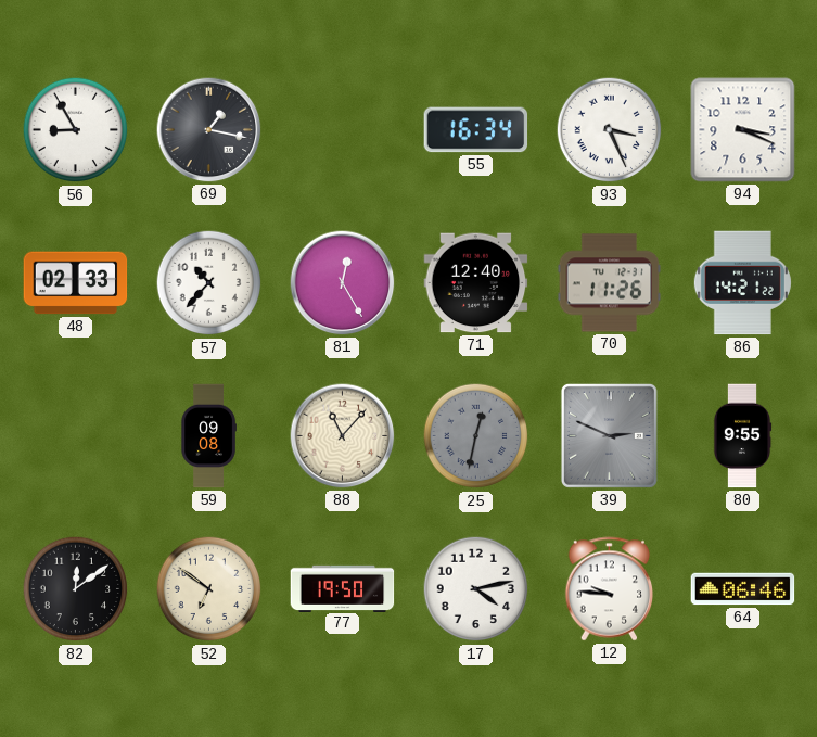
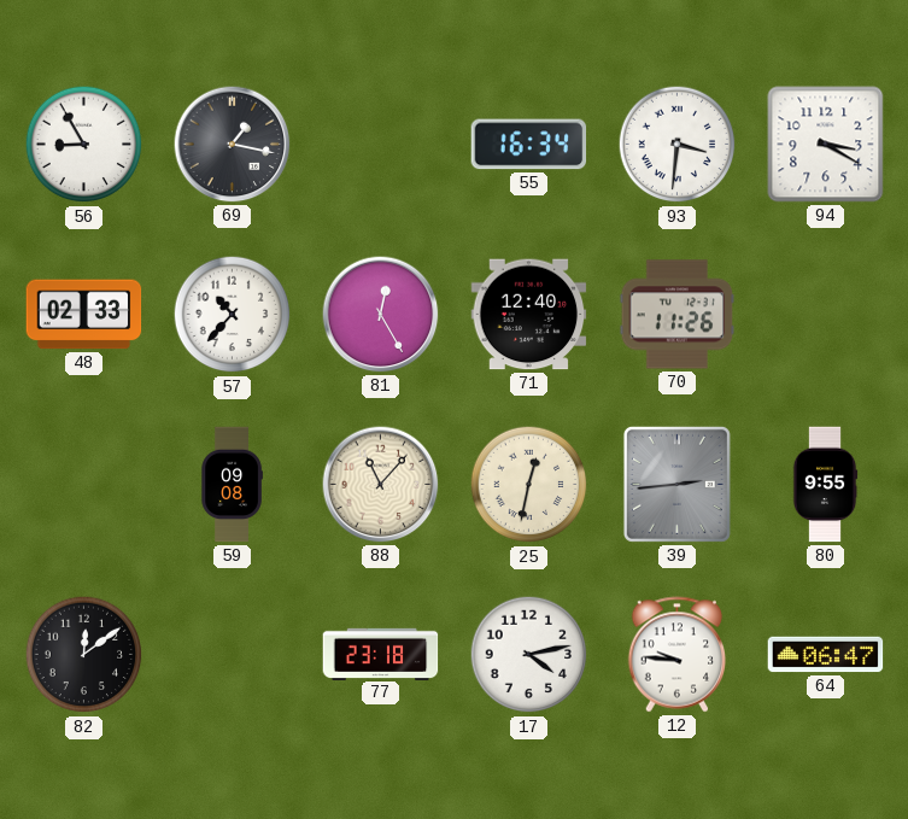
93: 3:26 -> 3:31
94: 3:19 -> 3:20
86: 14:21 -> none
25 dial: grey -> cream
39: 2:49 -> 2:44
52: 6:51 -> none
77: 19:50 -> 23:18
64: 06:46 -> 06:47
